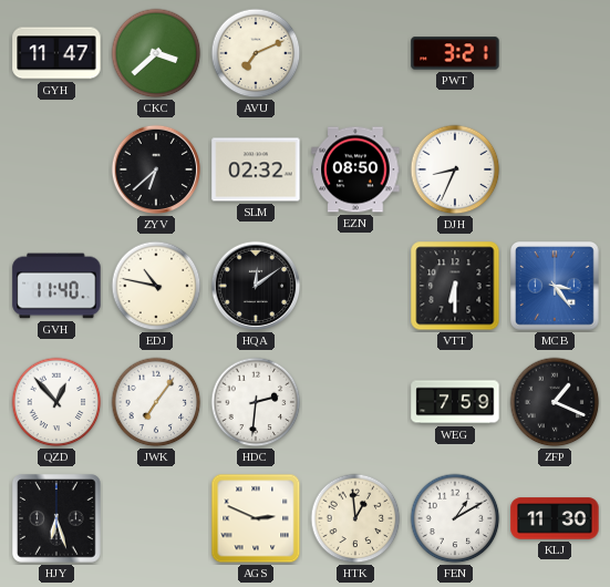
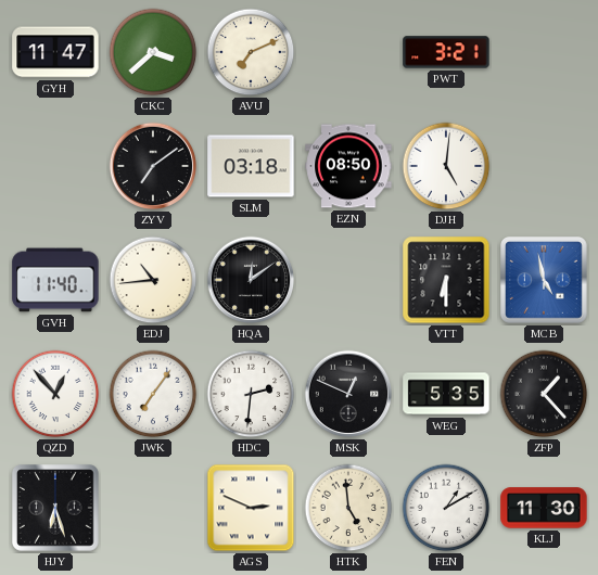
ZYV: 6:38 -> 7:09
SLM: 02:32 -> 03:18
DJH: 8:34 -> 5:01
EDJ: 10:47 -> 10:44
MCB: 3:24 -> 4:58
MSK: none -> 12:49
WEG: 7:59 -> 5:35
ZFP: 1:19 -> 1:23
HTK: 12:59 -> 4:59
